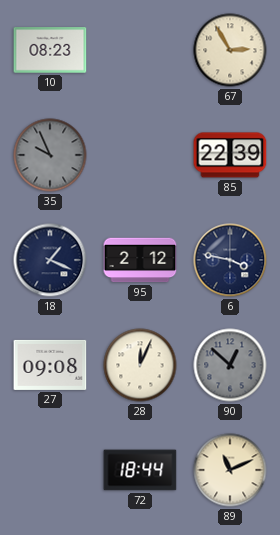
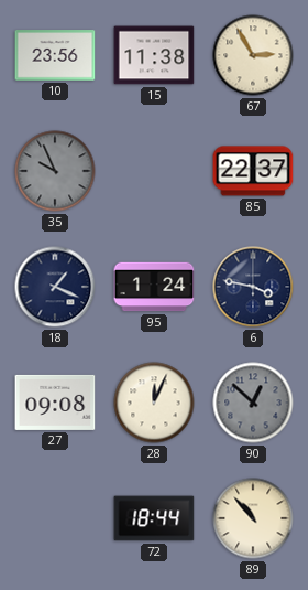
10: 08:23 -> 23:56
15: none -> 11:38
85: 22:39 -> 22:37
95: 2:12 -> 1:24
89: 11:11 -> 10:53
